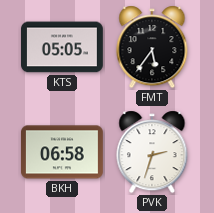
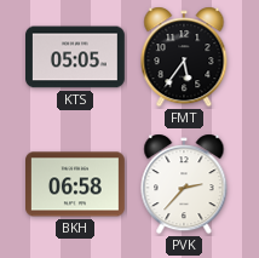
PVK: 2:33 -> 2:37
